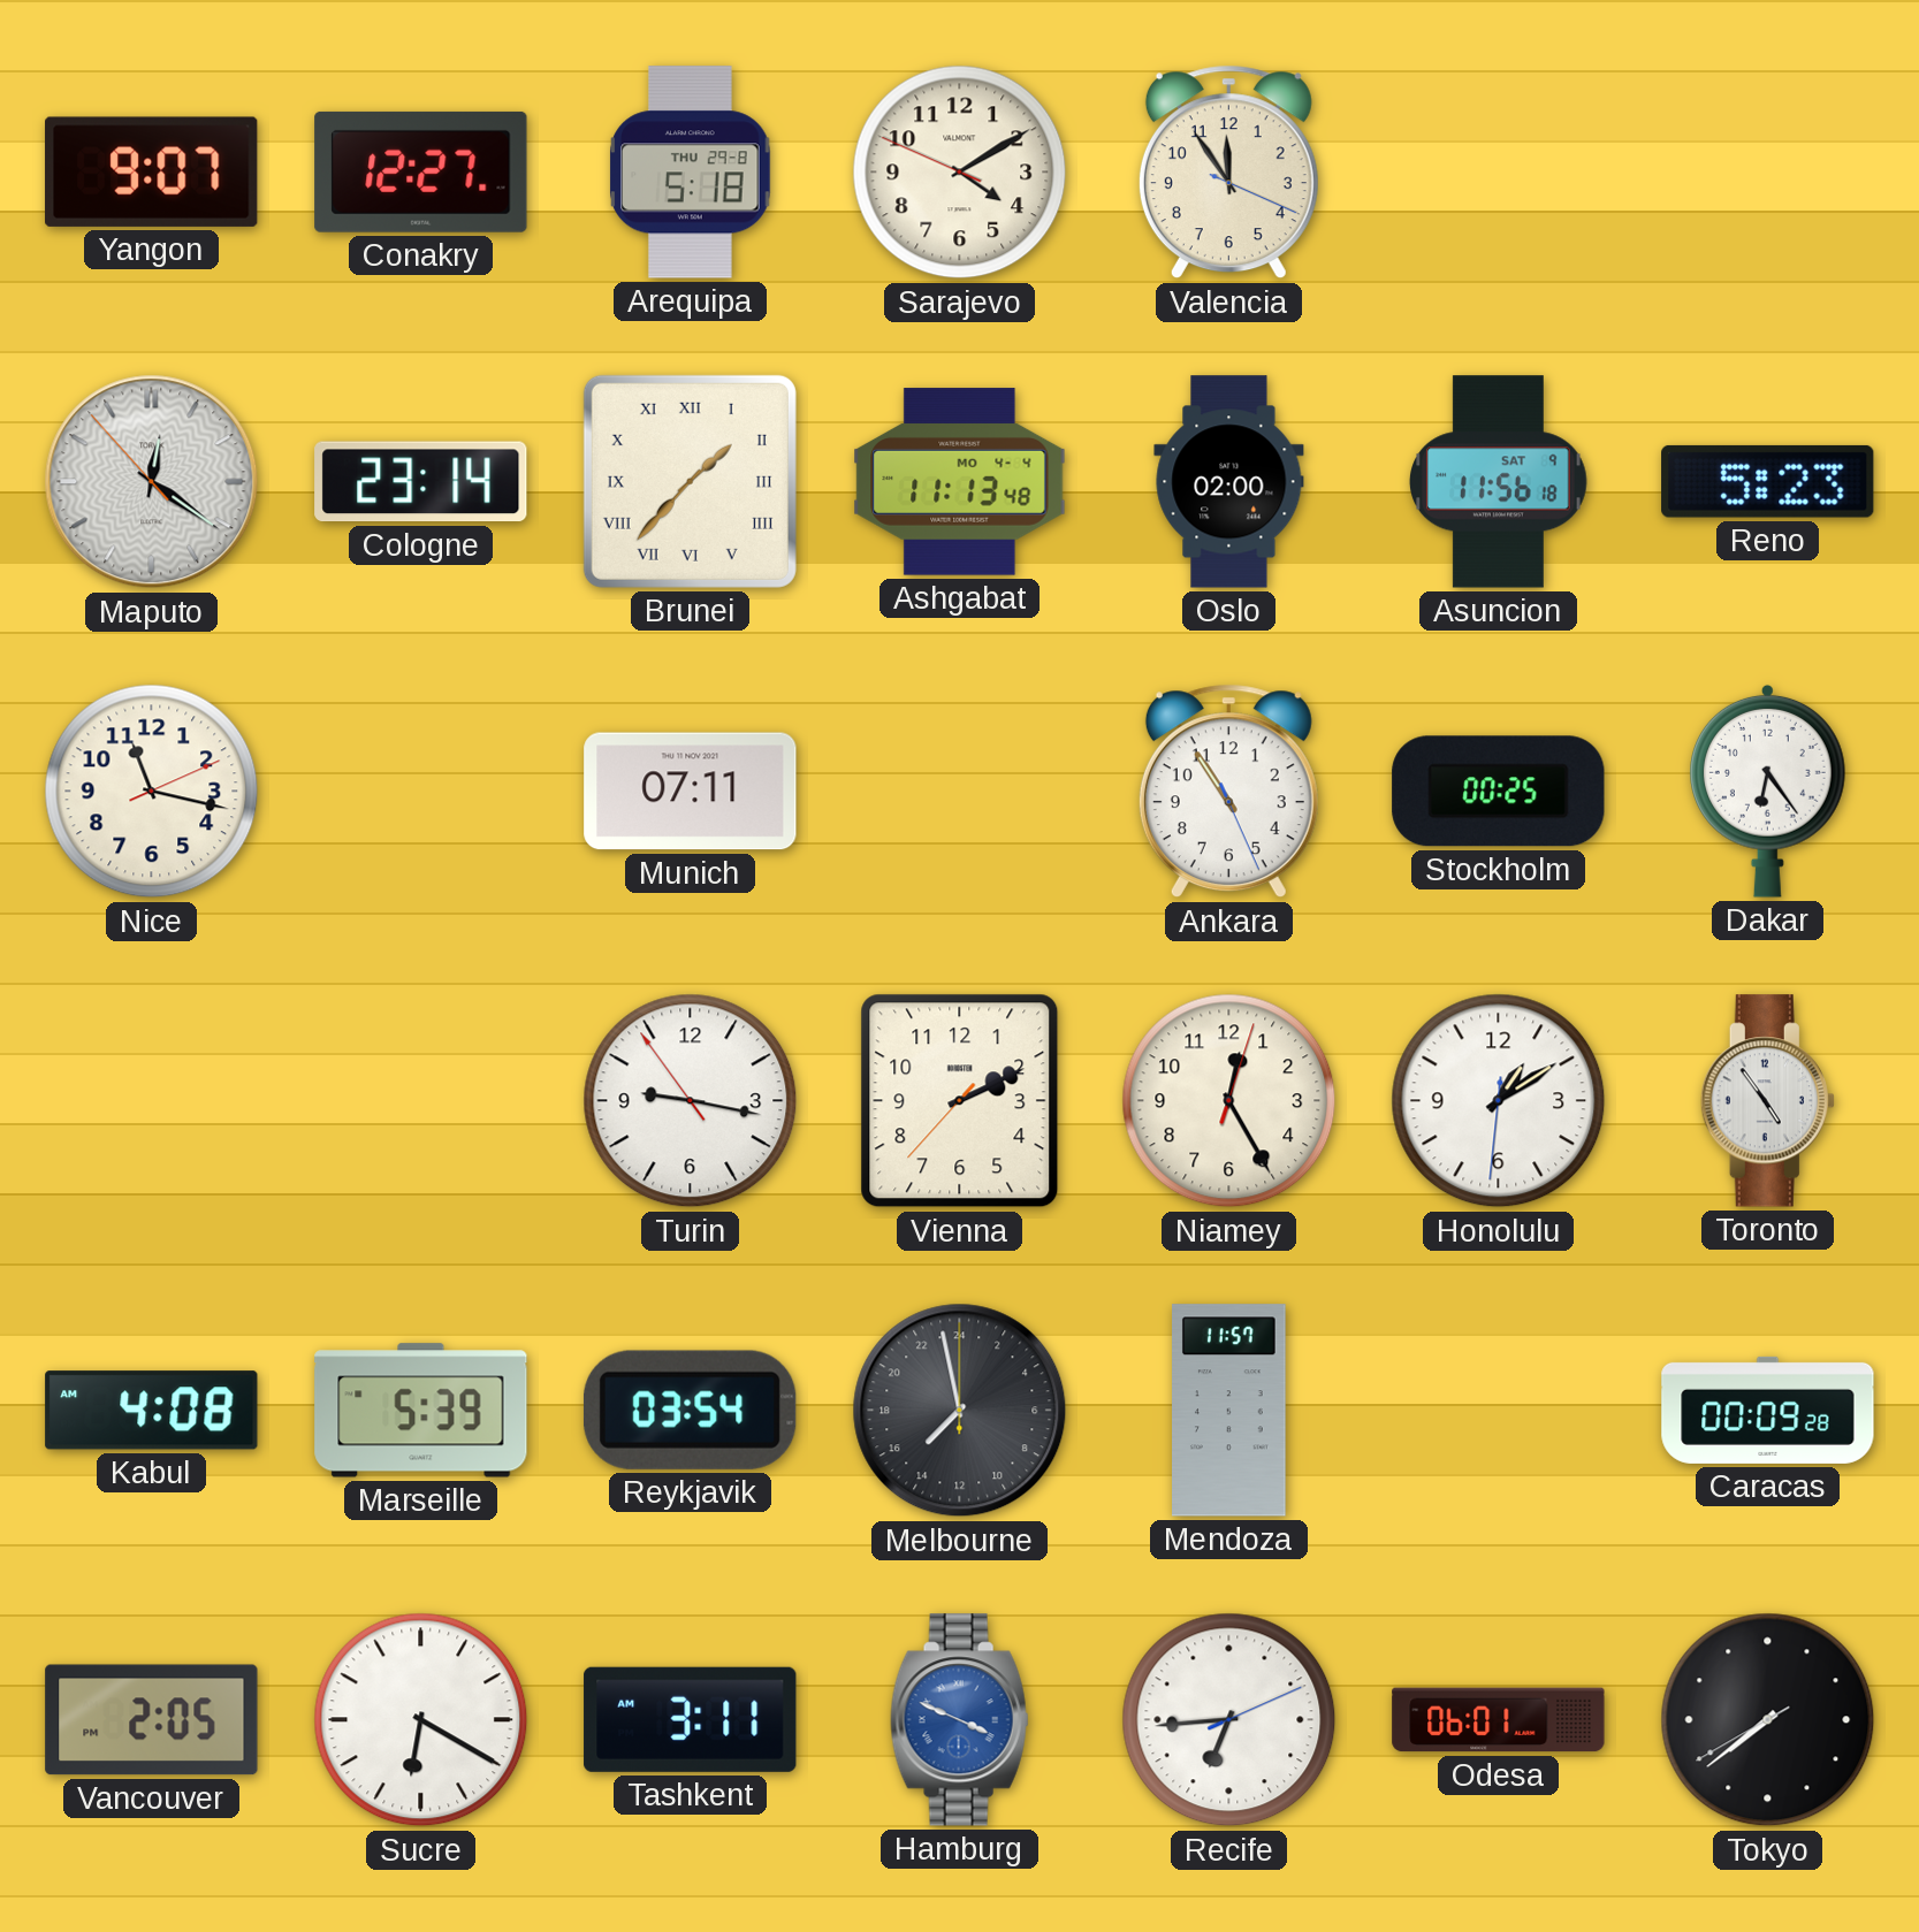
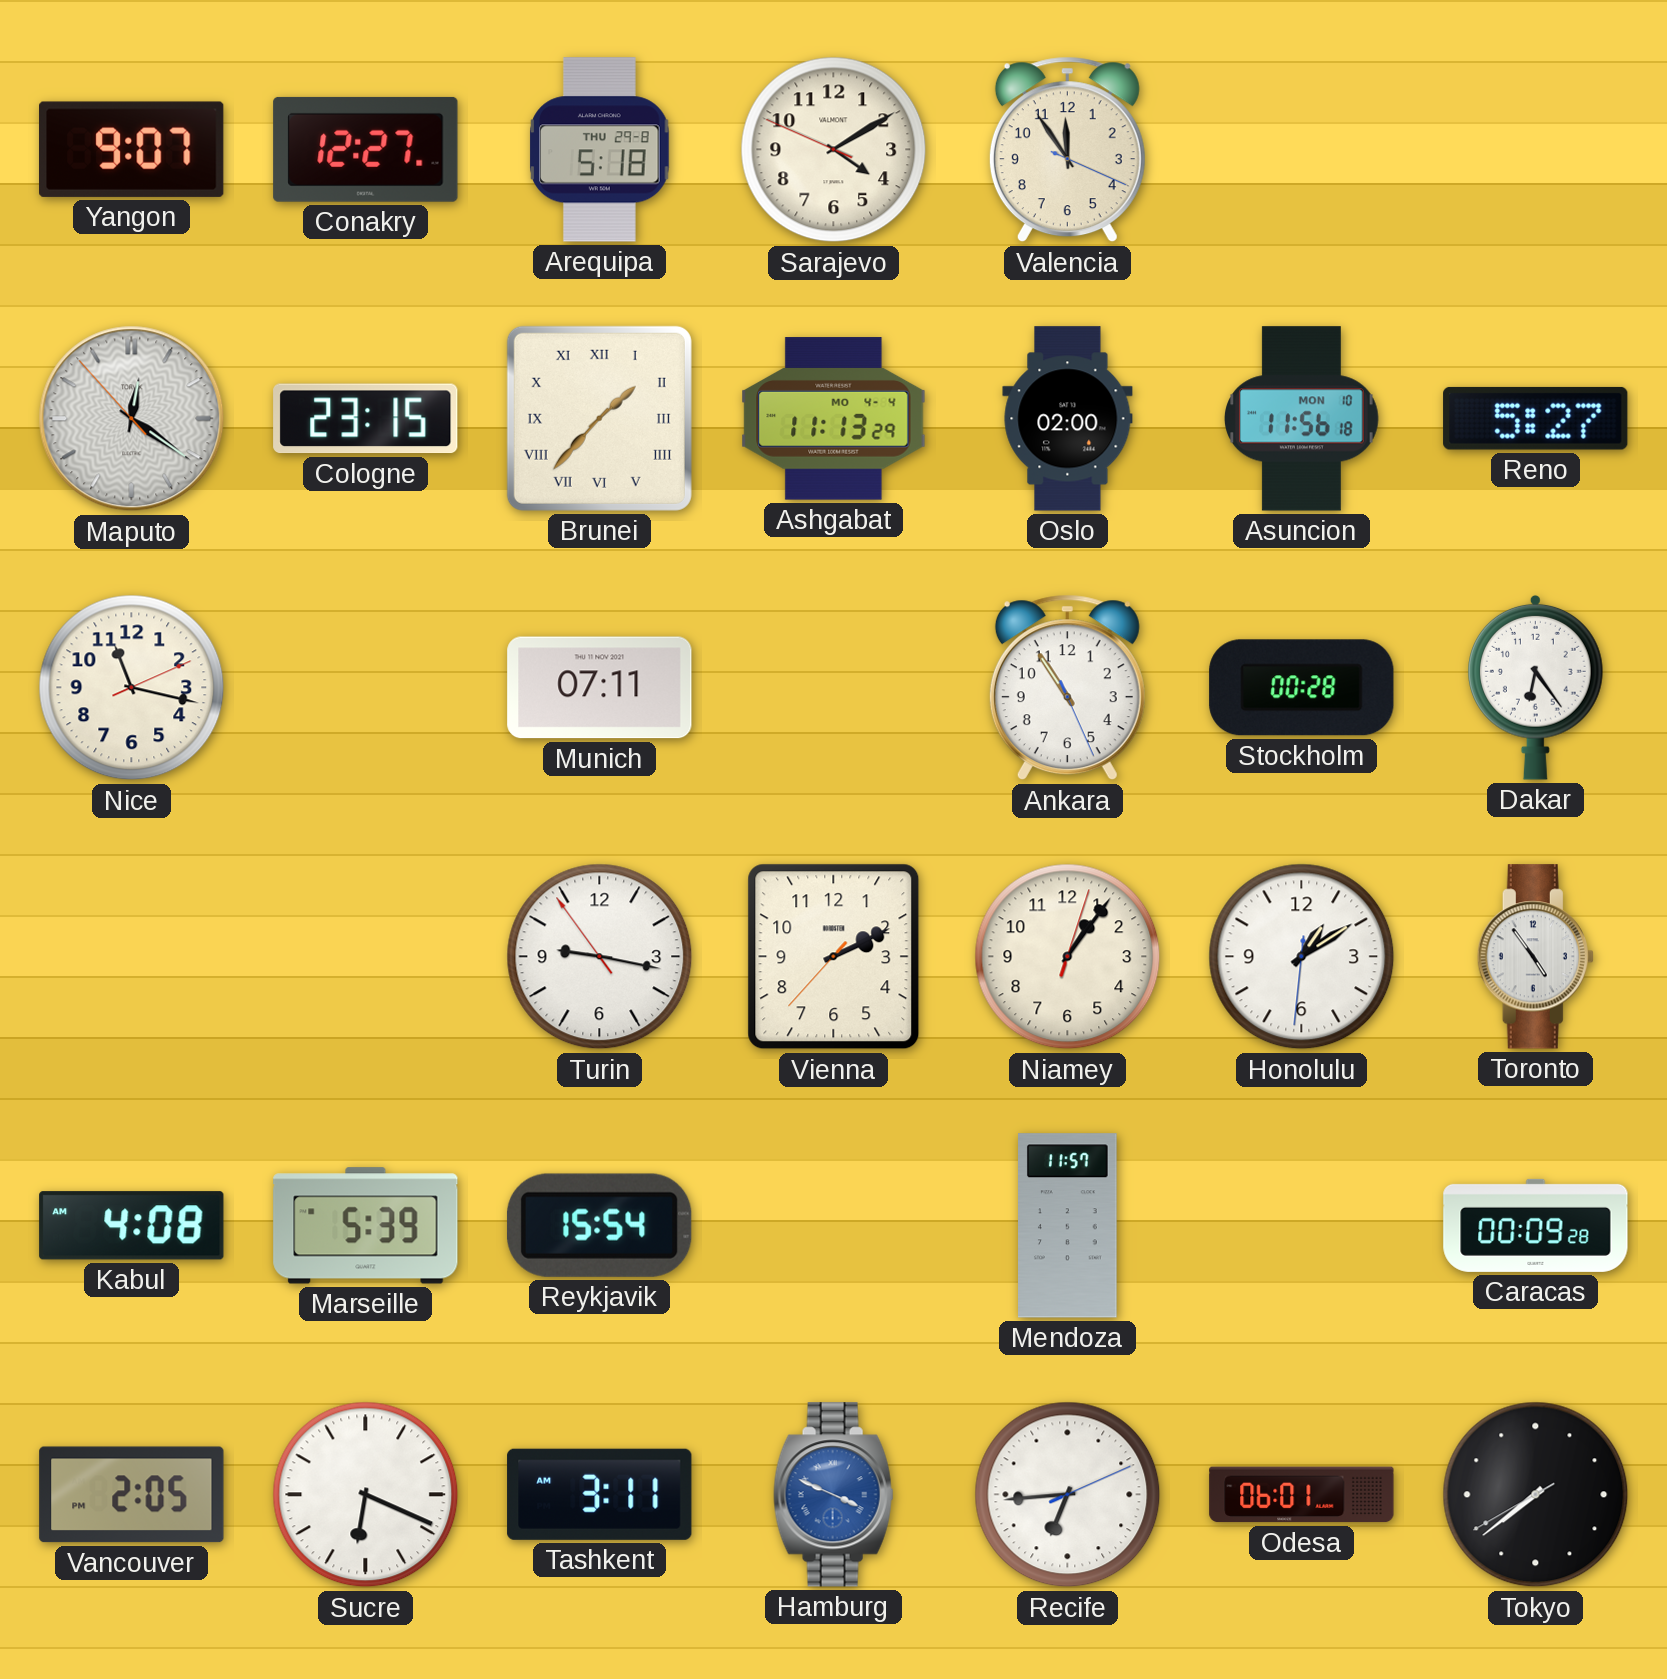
Cologne: 23:14 -> 23:15
Ashgabat: 11:13:48 -> 11:13:29
Asuncion date: SAT 9 -> MON 10
Reno: 5:23 -> 5:27
Stockholm: 00:25 -> 00:28
Niamey: 12:25 -> 1:06
Reykjavik: 03:54 -> 15:54
Melbourne: 14:58 -> none
Sucre: 6:20 -> 6:19
